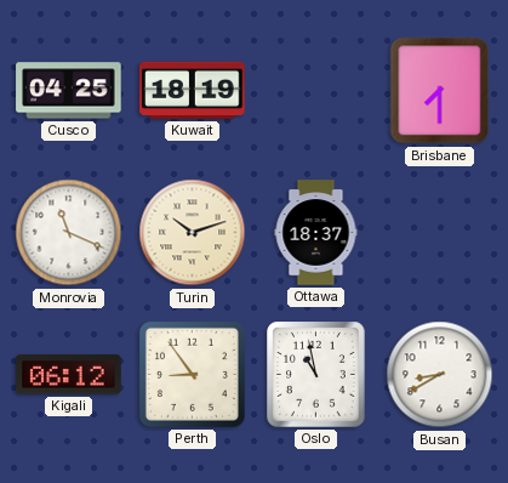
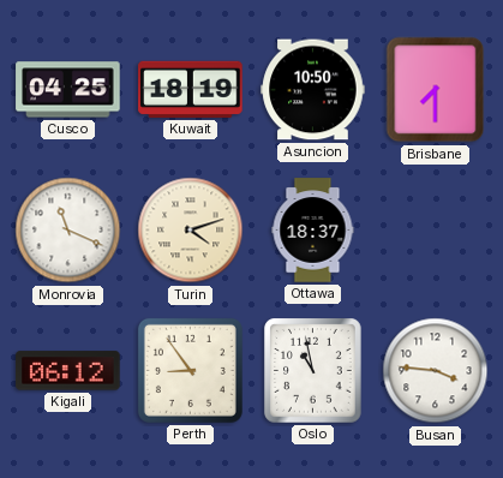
Asuncion: none -> 10:50
Turin: 10:12 -> 4:12
Busan: 8:40 -> 3:46
